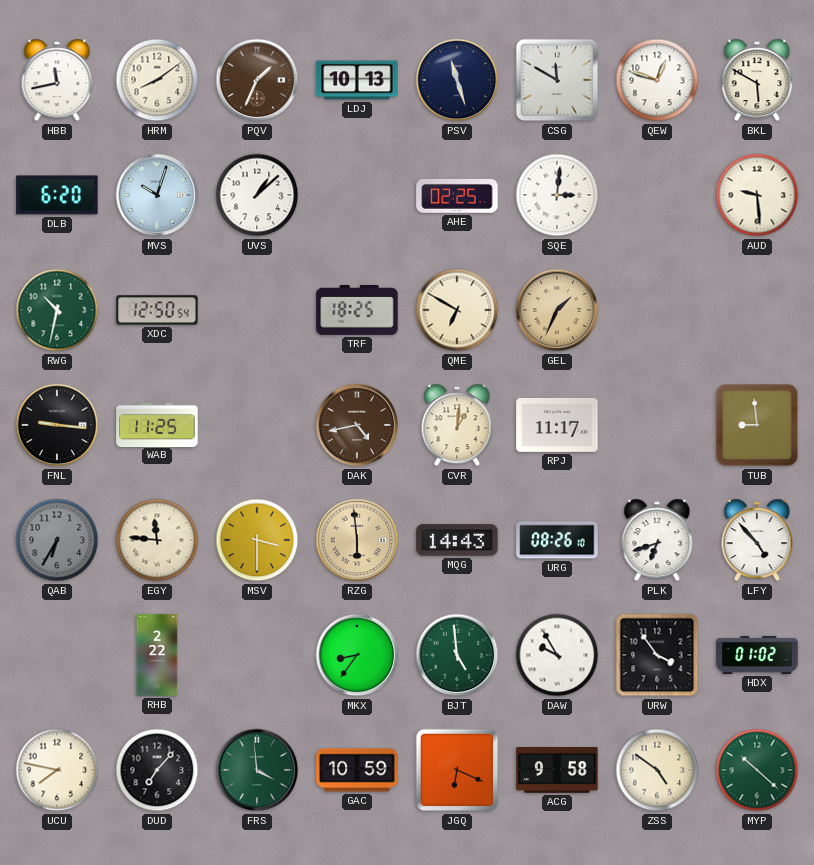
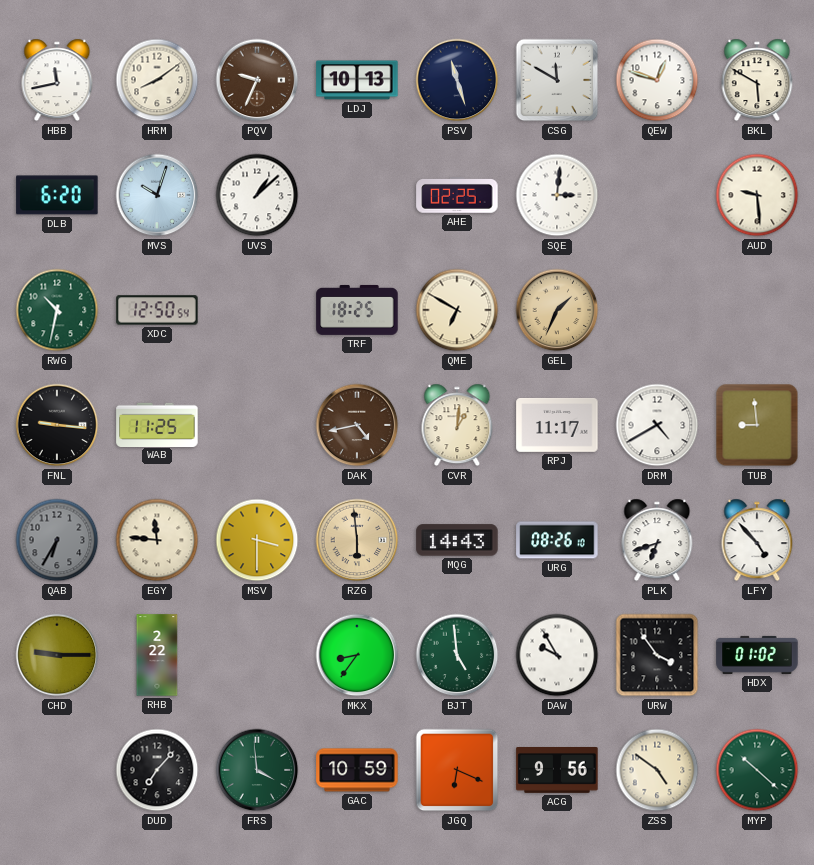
PQV: 1:34 -> 9:34
DRM: none -> 4:40
CHD: none -> 9:15
UCU: 7:47 -> none
ACG: 9:58 -> 9:56
